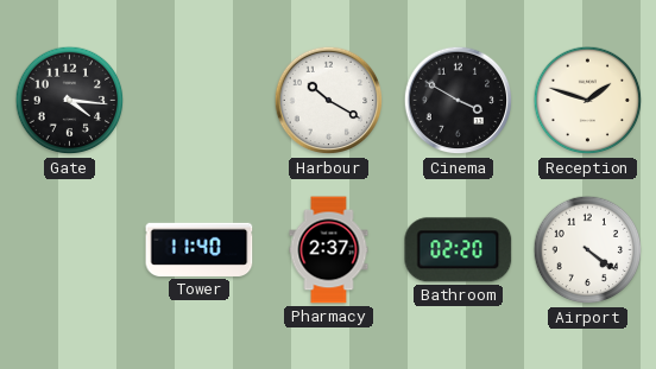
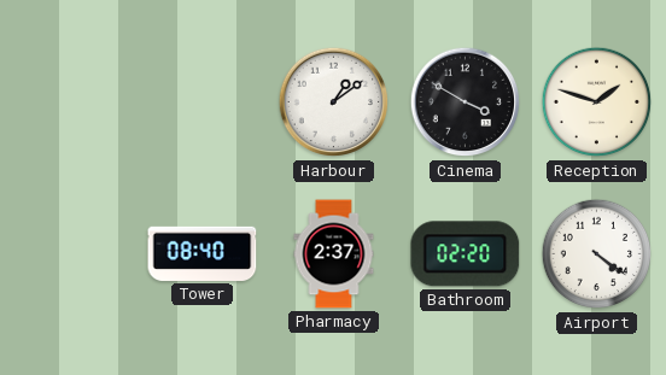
Gate: 4:16 -> none
Harbour: 10:20 -> 1:09
Tower: 11:40 -> 08:40
